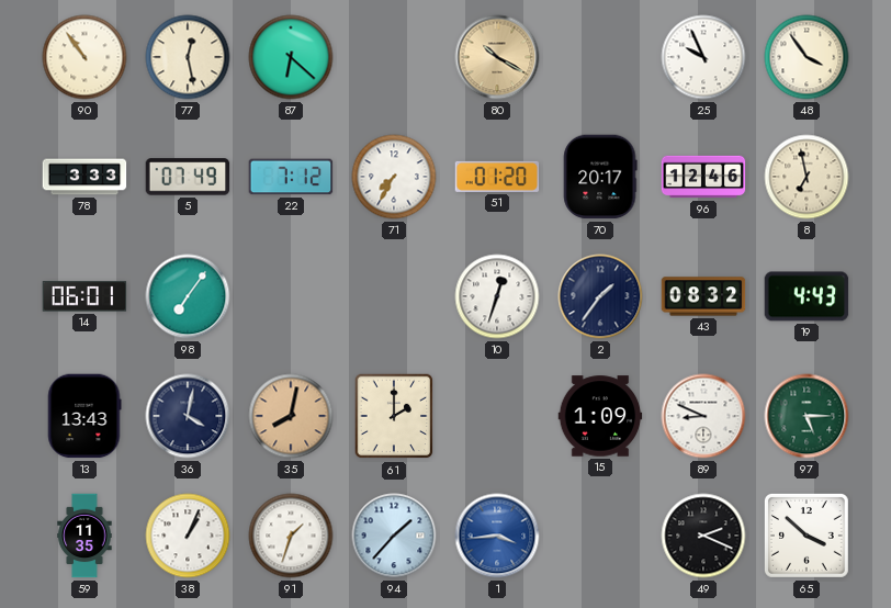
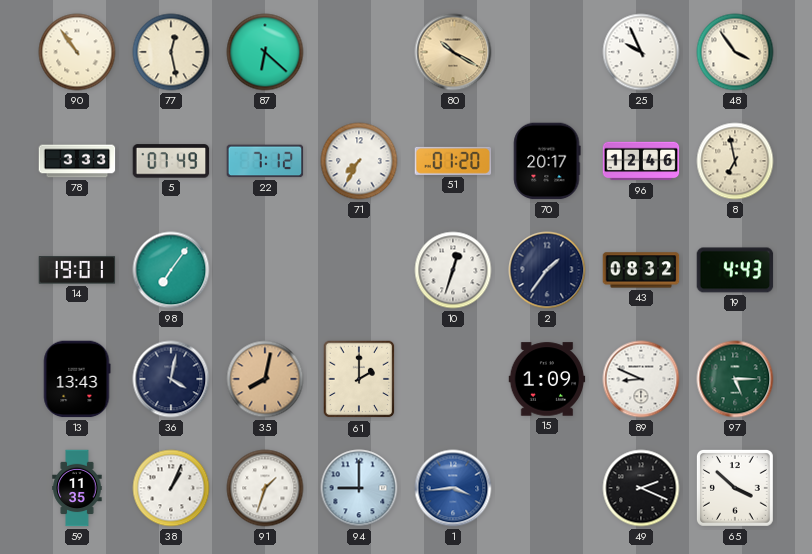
14: 06:01 -> 19:01
94: 1:37 -> 9:00
